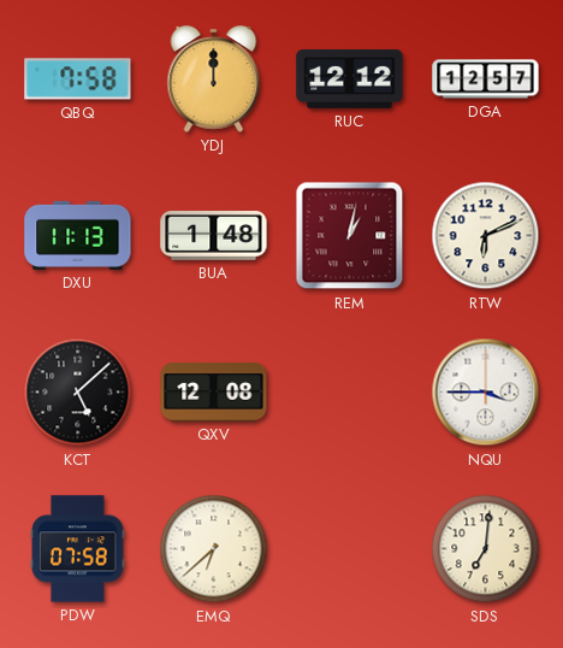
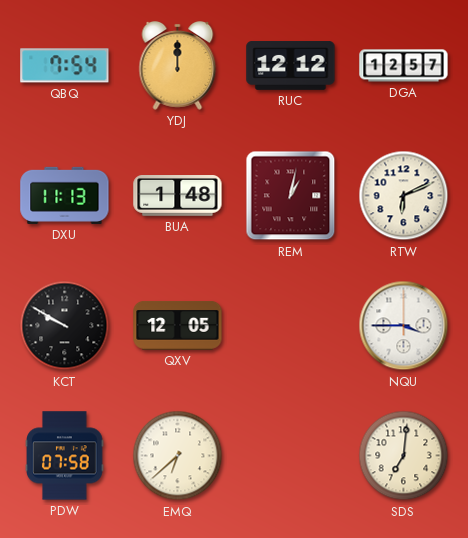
QBQ: 7:58 -> 7:54
KCT: 5:08 -> 9:50
QXV: 12:08 -> 12:05
